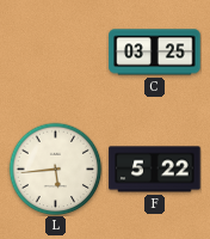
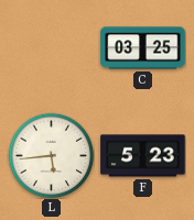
F: 5:22 -> 5:23
